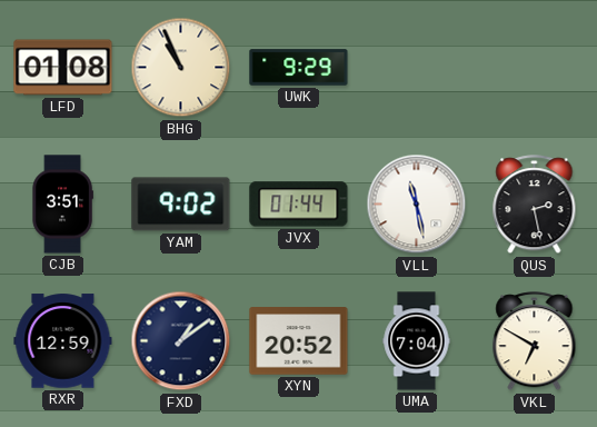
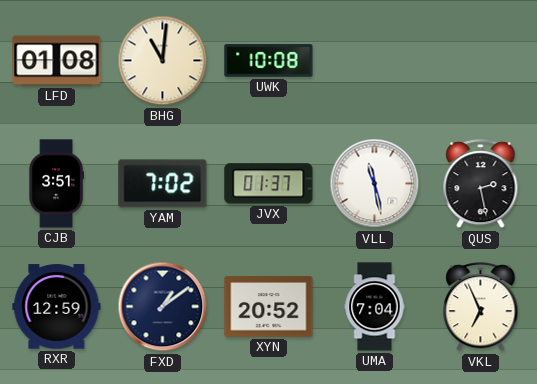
BHG: 10:56 -> 11:01
UWK: 9:29 -> 10:08
YAM: 9:02 -> 7:02
JVX: 01:44 -> 01:37
VKL: 6:50 -> 6:56
